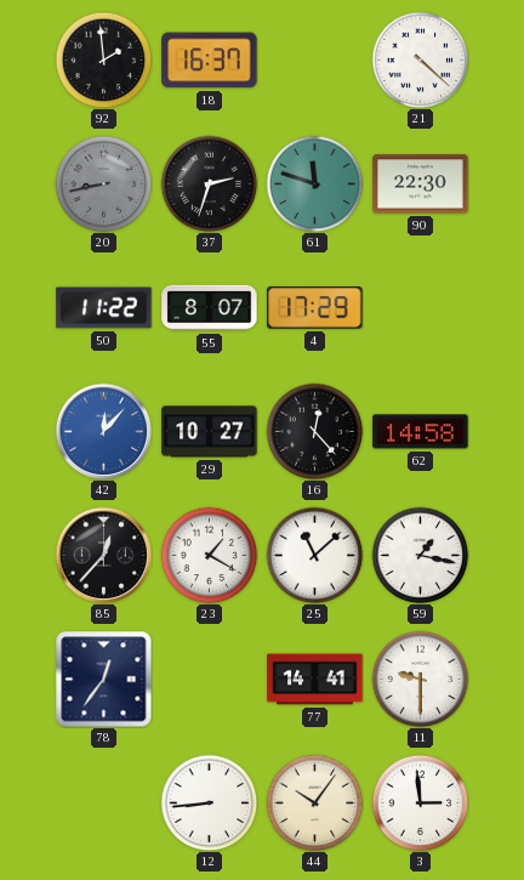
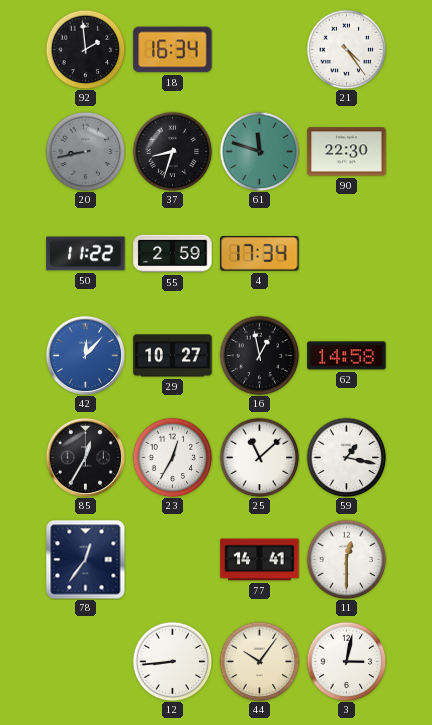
18: 16:37 -> 16:34
21: 4:22 -> 4:24
37: 2:33 -> 8:33
55: 8:07 -> 2:59
4: 17:29 -> 17:34
16: 12:23 -> 12:58
85: 12:37 -> 12:35
23: 1:20 -> 12:35
11: 9:30 -> 12:30
3: 2:59 -> 3:02
